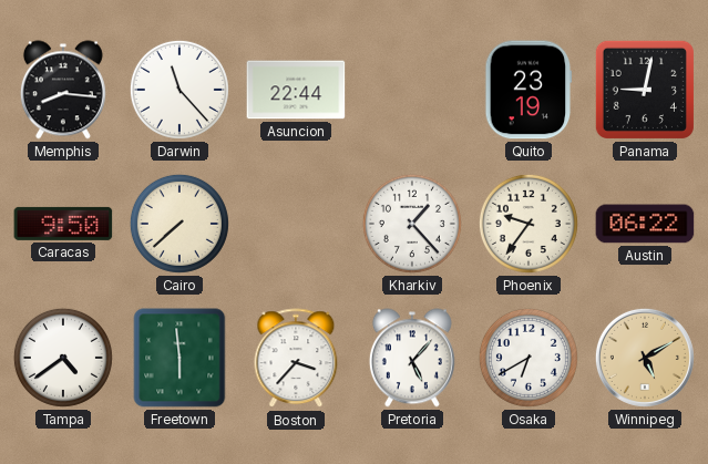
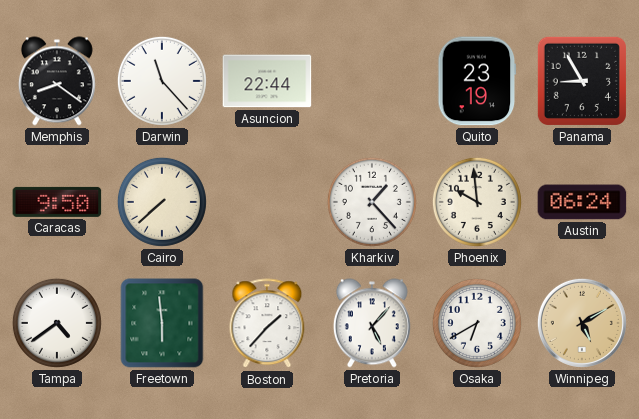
Memphis: 8:16 -> 8:21
Panama: 9:02 -> 8:55
Phoenix: 9:36 -> 9:59
Austin: 06:22 -> 06:24
Boston: 3:37 -> 1:37
